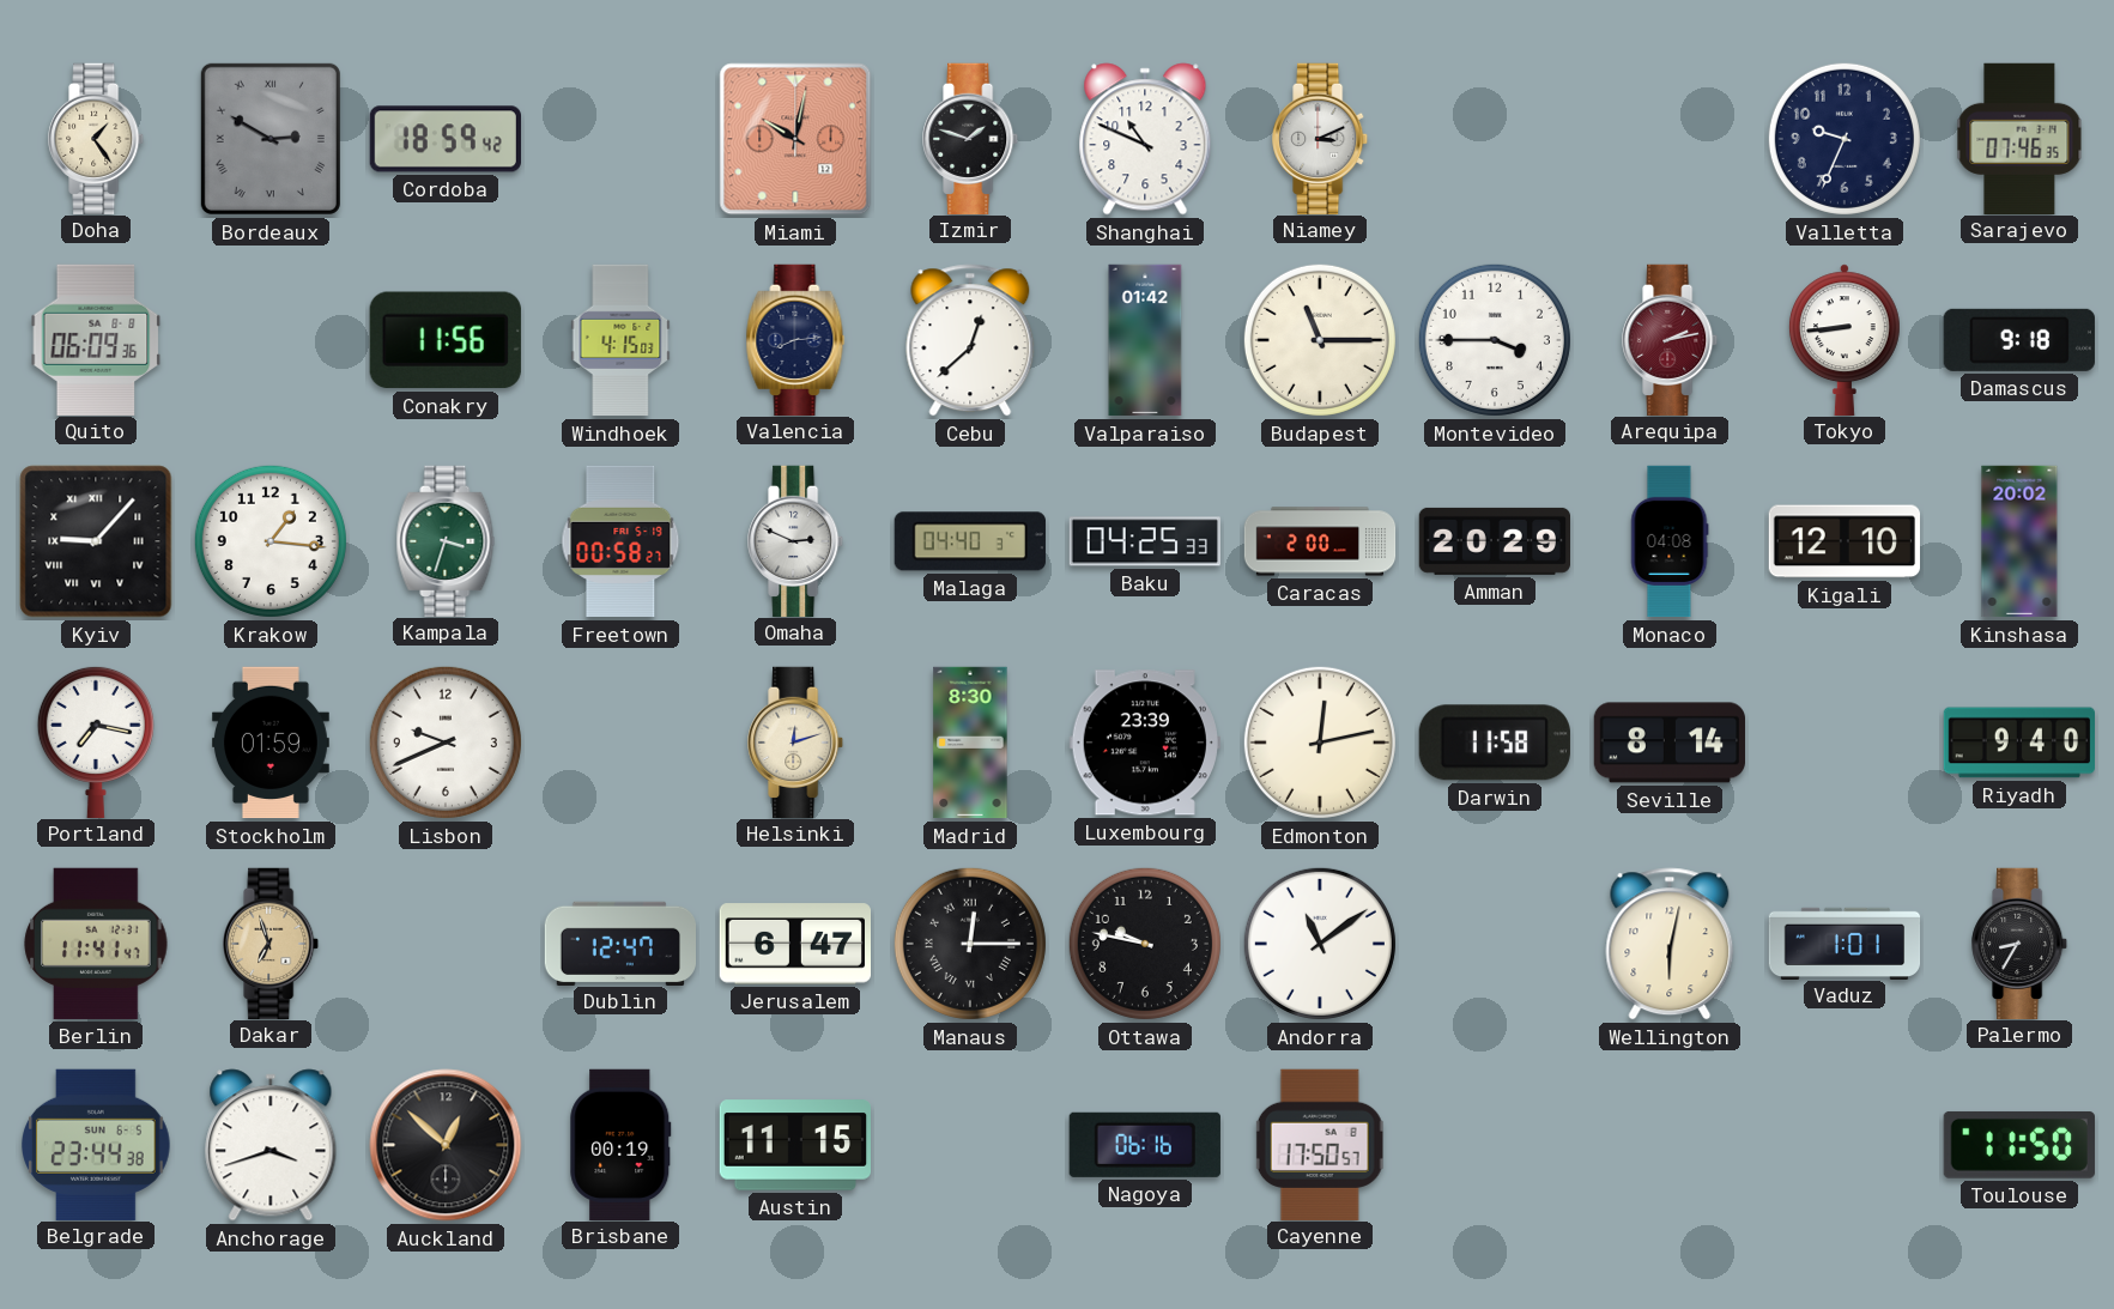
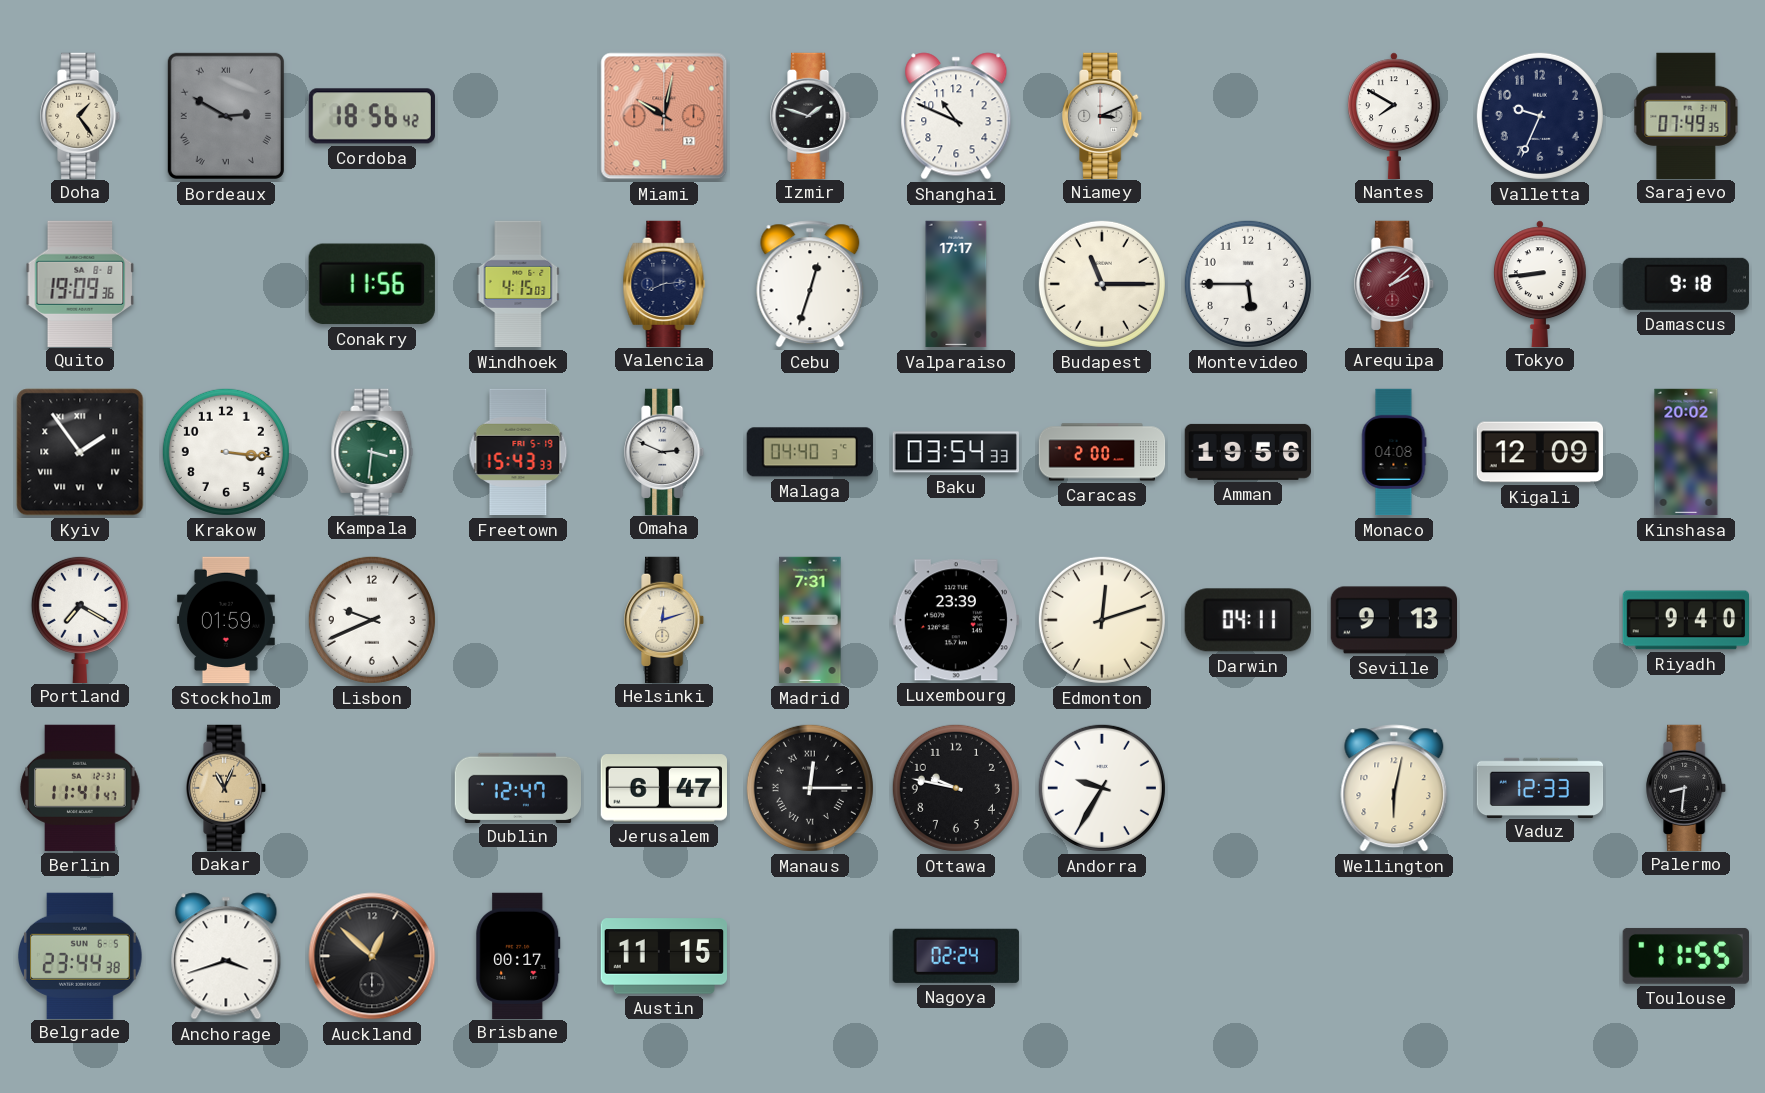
Cordoba: 18:59 -> 18:56
Nantes: none -> 7:50
Sarajevo: 07:46 -> 07:49
Quito: 06:09 -> 19:09
Cebu: 12:38 -> 12:33
Valparaiso: 01:42 -> 17:17
Montevideo: 3:45 -> 5:45
Arequipa: 2:13 -> 2:08
Kyiv: 9:07 -> 1:54
Krakow: 1:16 -> 3:16
Kampala: 3:33 -> 3:31
Freetown: 00:58 -> 15:43
Baku: 04:25 -> 03:54
Amman: 20:29 -> 19:56
Kigali: 12:10 -> 12:09
Portland: 7:17 -> 7:20
Madrid: 8:30 -> 7:31
Edmonton: 12:13 -> 12:12
Darwin: 11:58 -> 04:11
Seville: 8:14 -> 9:13
Dakar: 6:57 -> 11:04
Andorra: 11:09 -> 9:35
Vaduz: 1:01 -> 12:33
Palermo: 8:35 -> 8:31
Brisbane: 00:19 -> 00:17
Nagoya: 06:16 -> 02:24
Cayenne: 17:50 -> none
Toulouse: 11:50 -> 11:55
